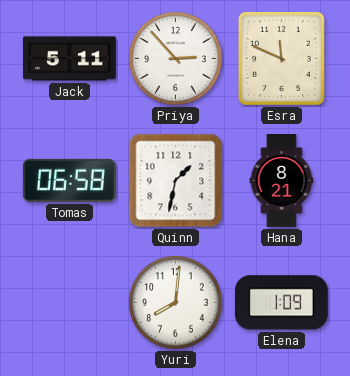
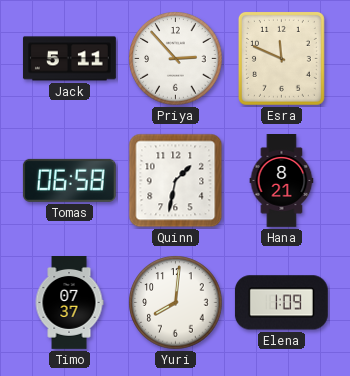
Timo: none -> 07:37
